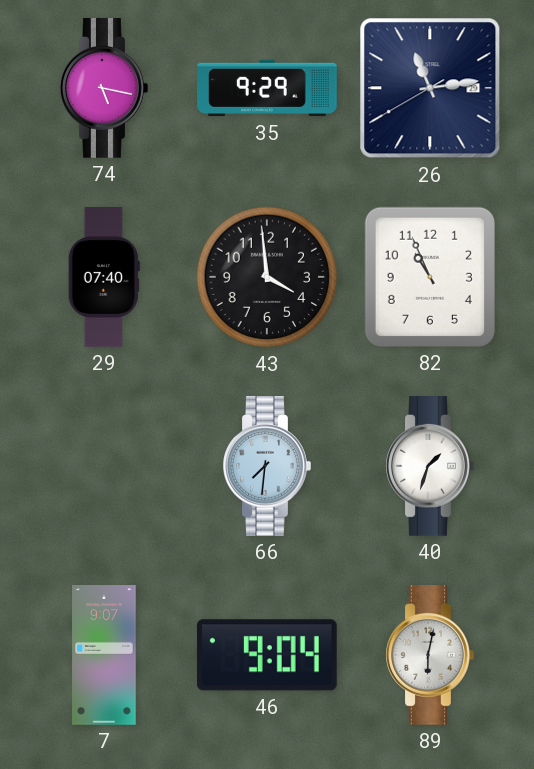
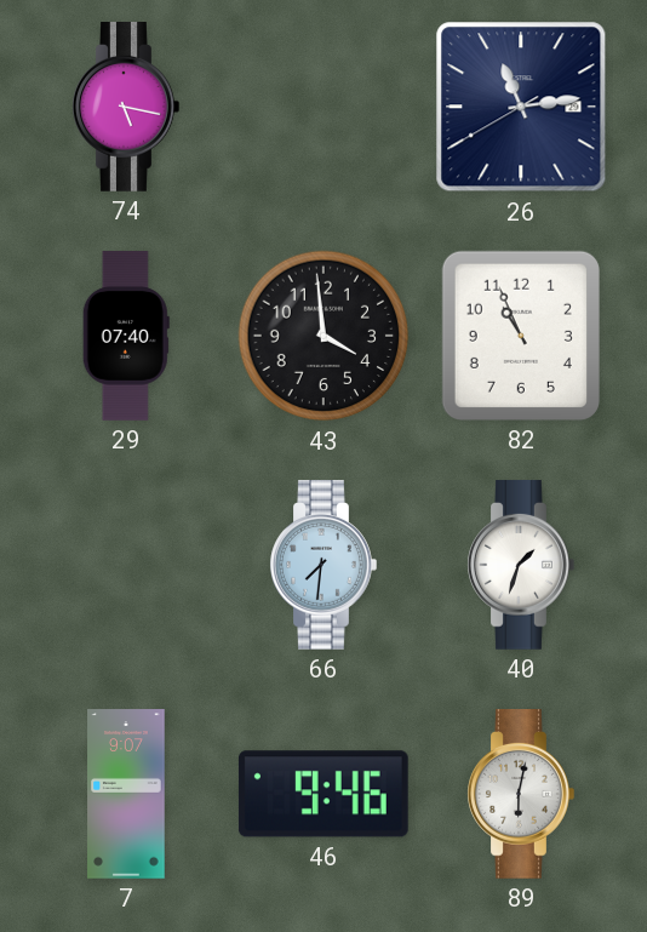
35: 9:29 -> none
46: 9:04 -> 9:46
